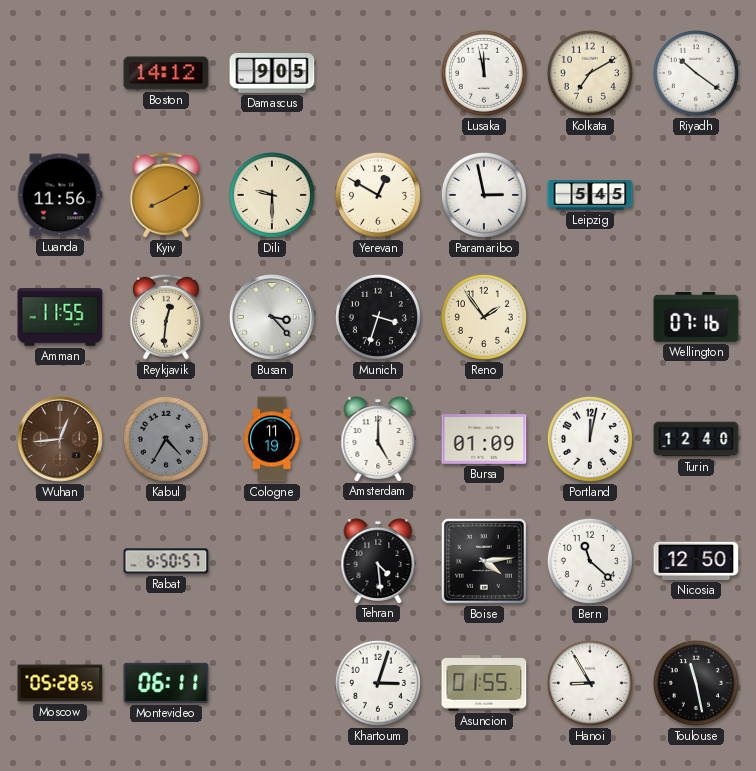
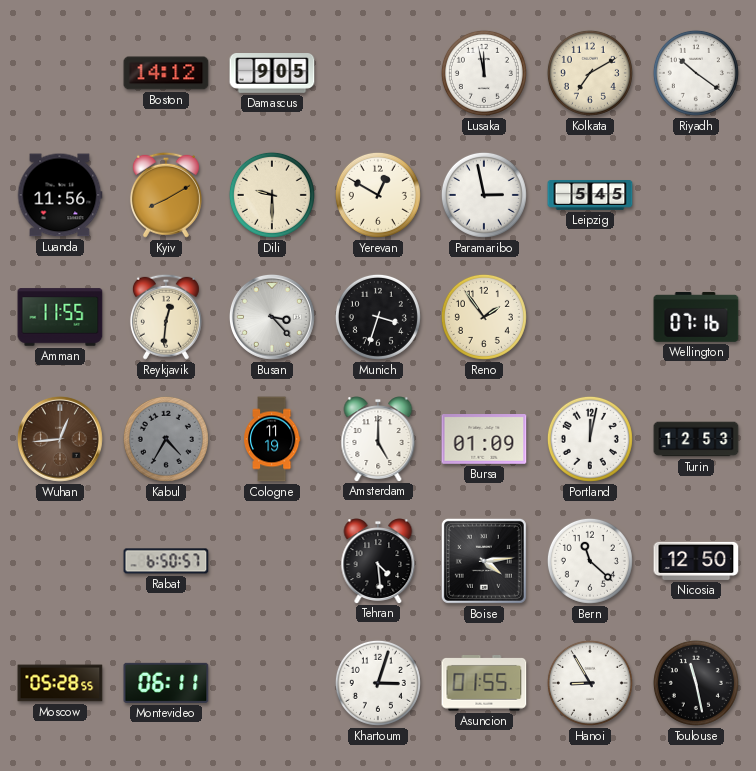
Turin: 12:40 -> 12:53
